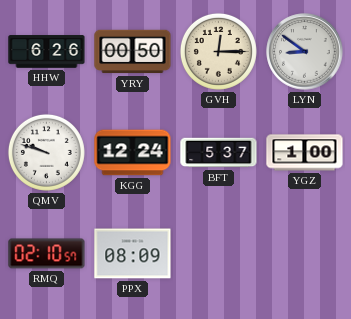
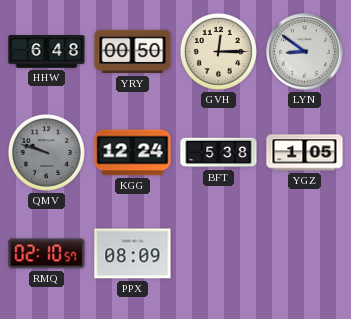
HHW: 6:26 -> 6:48
QMV dial: white -> grey
BFT: 5:37 -> 5:38
YGZ: 1:00 -> 1:05
